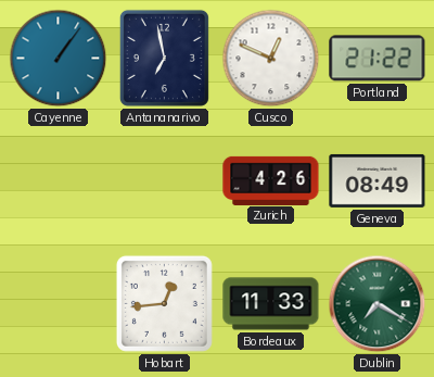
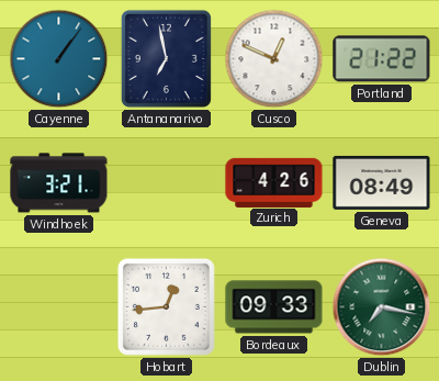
Windhoek: none -> 3:21
Bordeaux: 11:33 -> 09:33
Dublin: 7:20 -> 7:17
